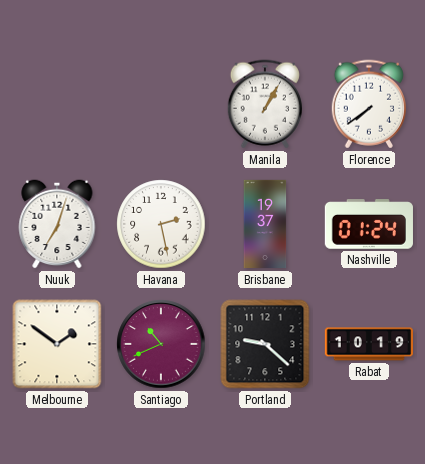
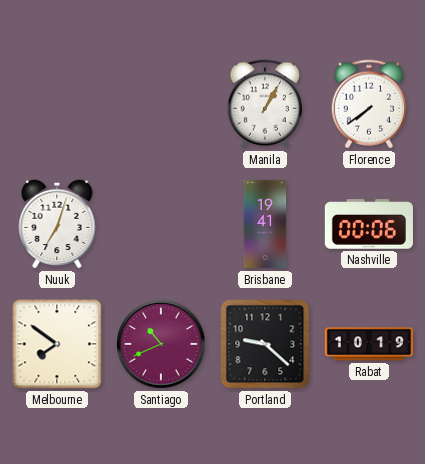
Havana: 2:28 -> none
Brisbane: 19:37 -> 19:41
Nashville: 01:24 -> 00:06
Melbourne: 1:51 -> 7:51
